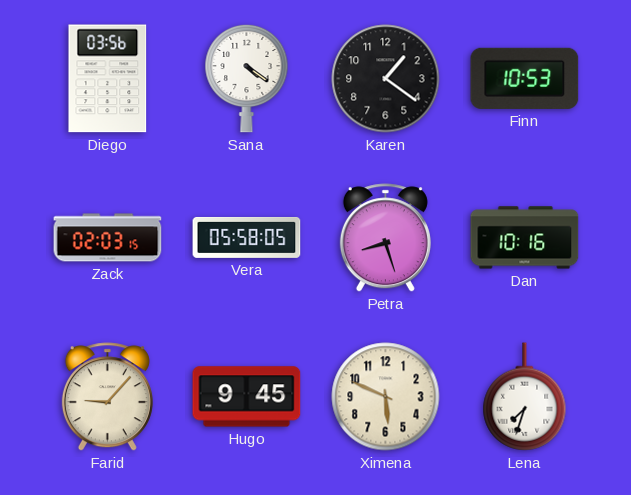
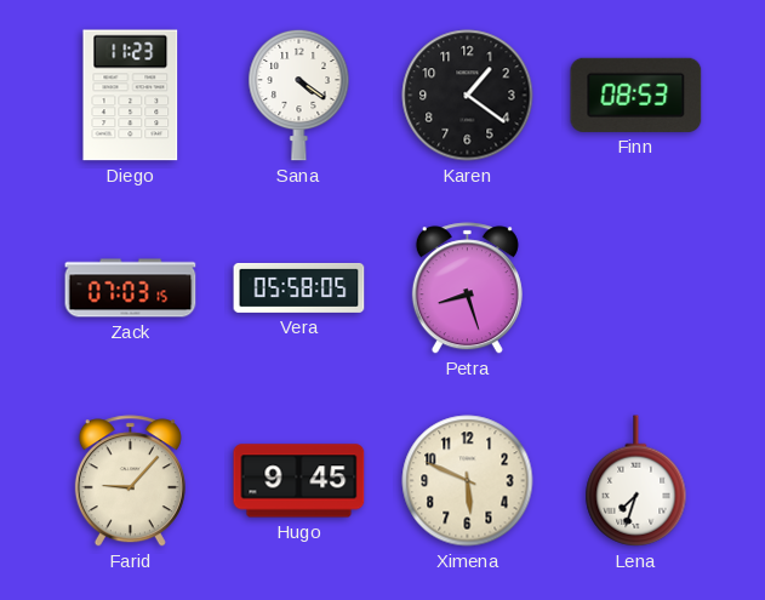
Diego: 03:56 -> 11:23
Finn: 10:53 -> 08:53
Zack: 02:03 -> 07:03
Dan: 10:16 -> none
